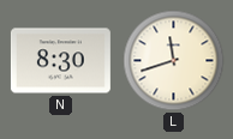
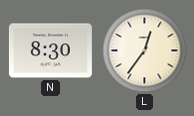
L: 11:42 -> 12:36
